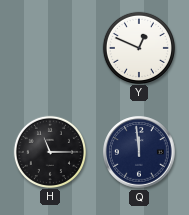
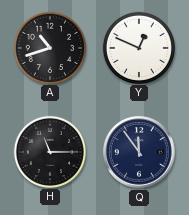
A: none -> 10:42
Q: 11:59 -> 11:54
